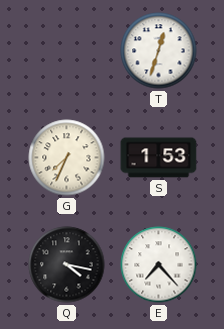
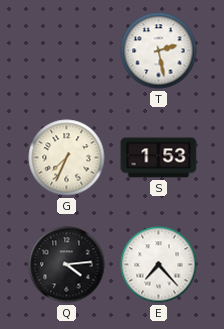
T: 12:33 -> 2:28
Q: 4:17 -> 4:14
